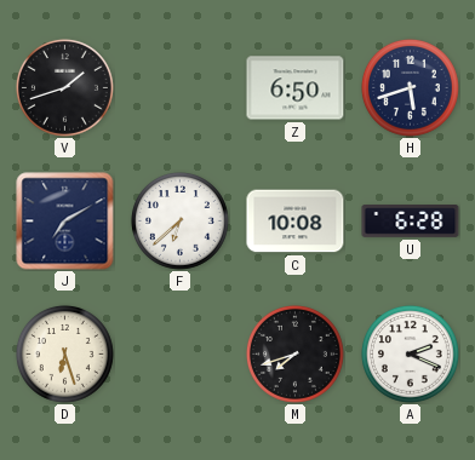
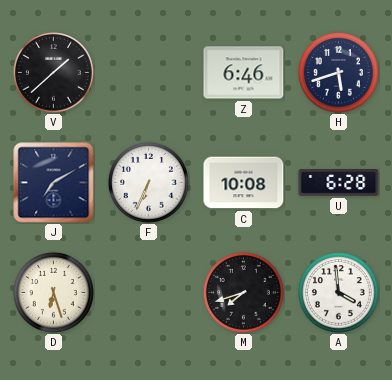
V: 1:42 -> 1:38
Z: 6:50 -> 6:46
F: 6:38 -> 6:34
A: 2:19 -> 3:59
